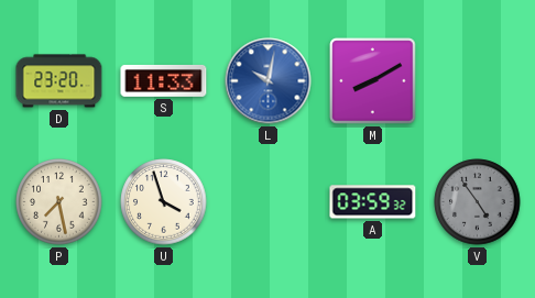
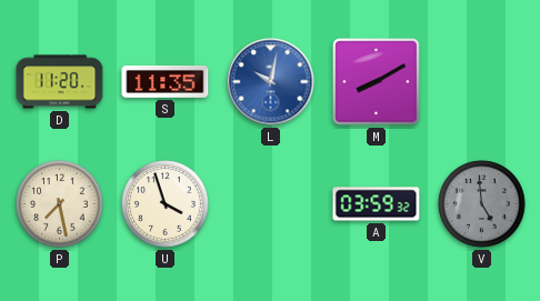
D: 23:20 -> 11:20
S: 11:33 -> 11:35
V: 4:54 -> 4:59
